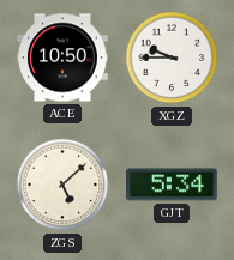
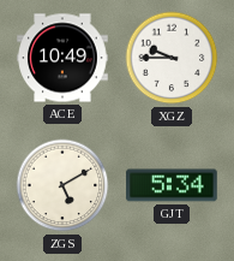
ACE: 10:50 -> 10:49
ZGS: 5:08 -> 5:10
